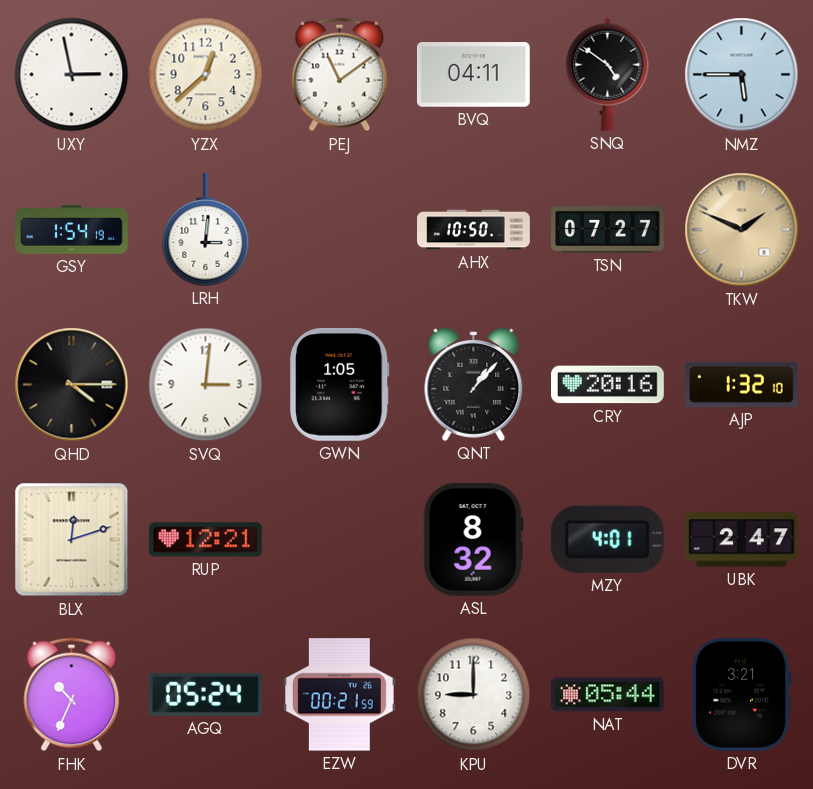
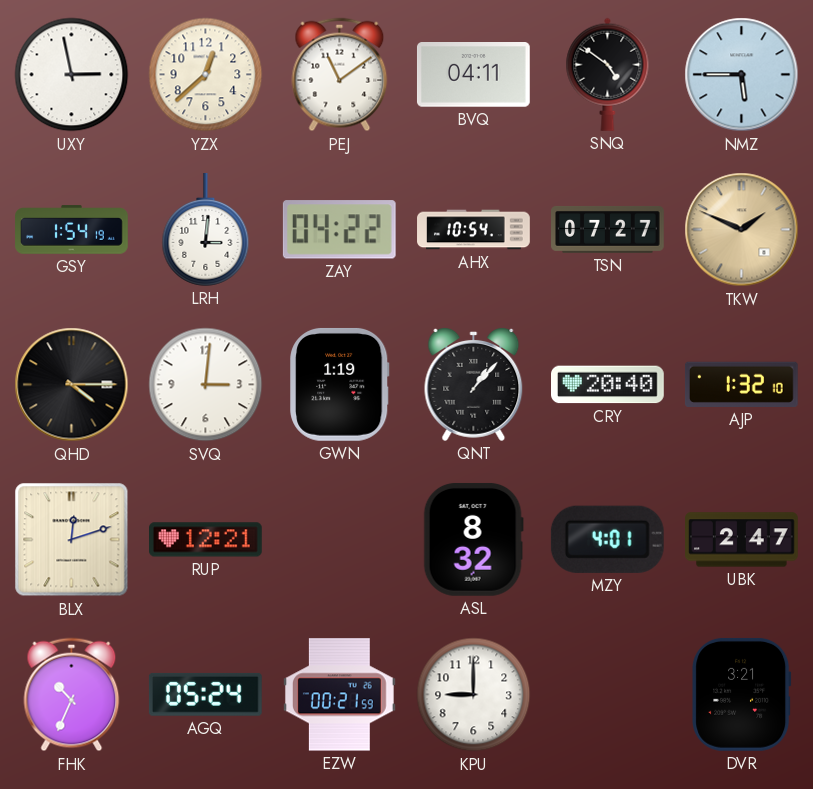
ZAY: none -> 04:22
AHX: 10:50 -> 10:54
GWN: 1:05 -> 1:19
CRY: 20:16 -> 20:40
NAT: 05:44 -> none
